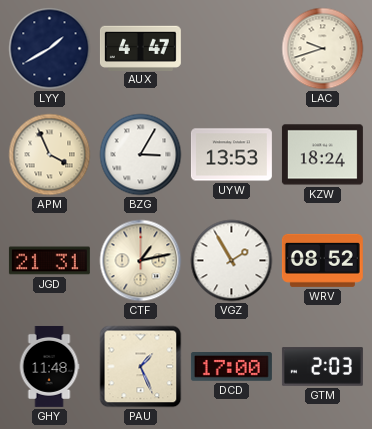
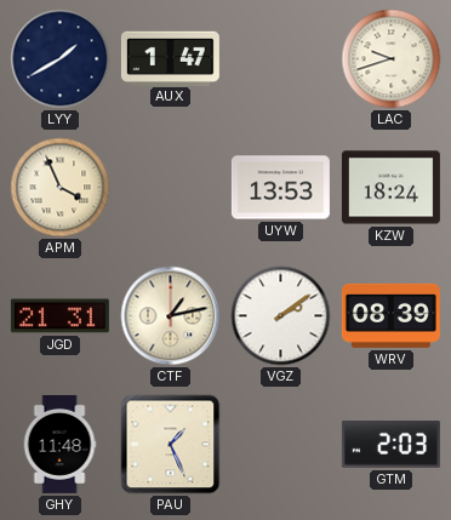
AUX: 4:47 -> 1:47
BZG: 3:05 -> none
VGZ: 1:55 -> 2:09
WRV: 08:52 -> 08:39
DCD: 17:00 -> none
